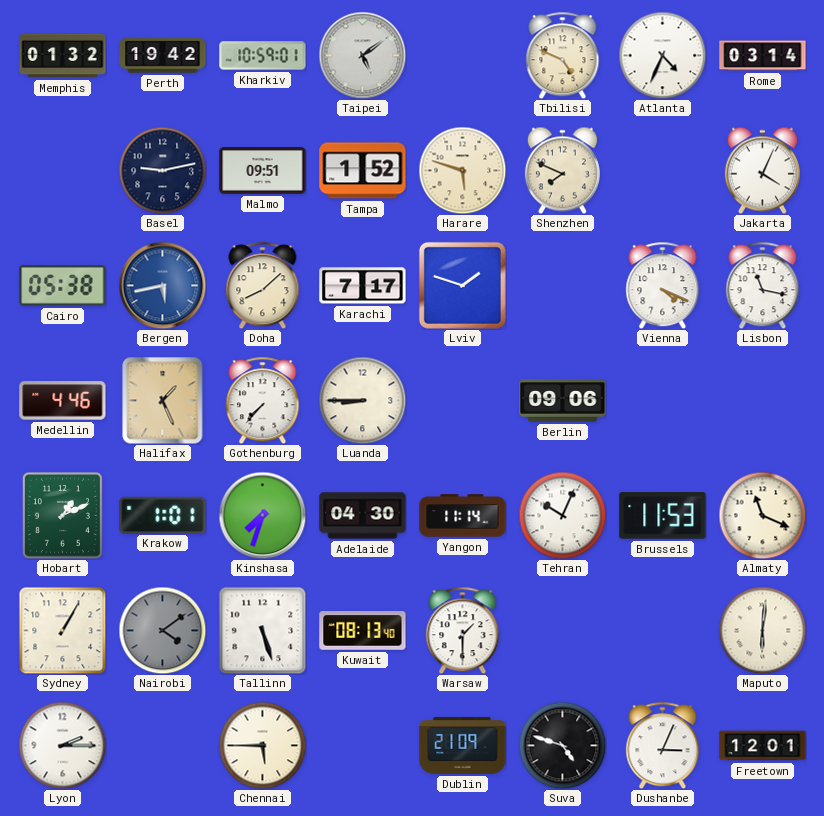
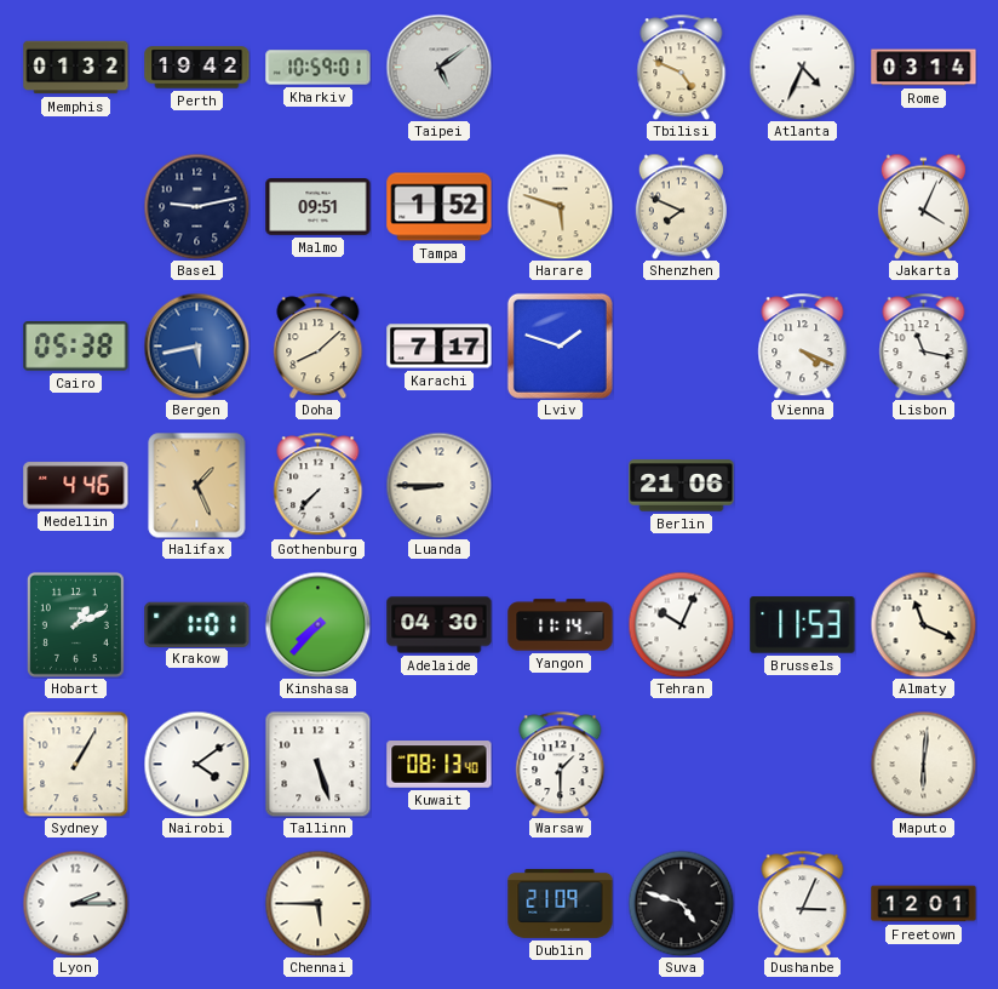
Berlin: 09:06 -> 21:06
Kinshasa: 7:33 -> 7:37
Nairobi dial: grey -> white
